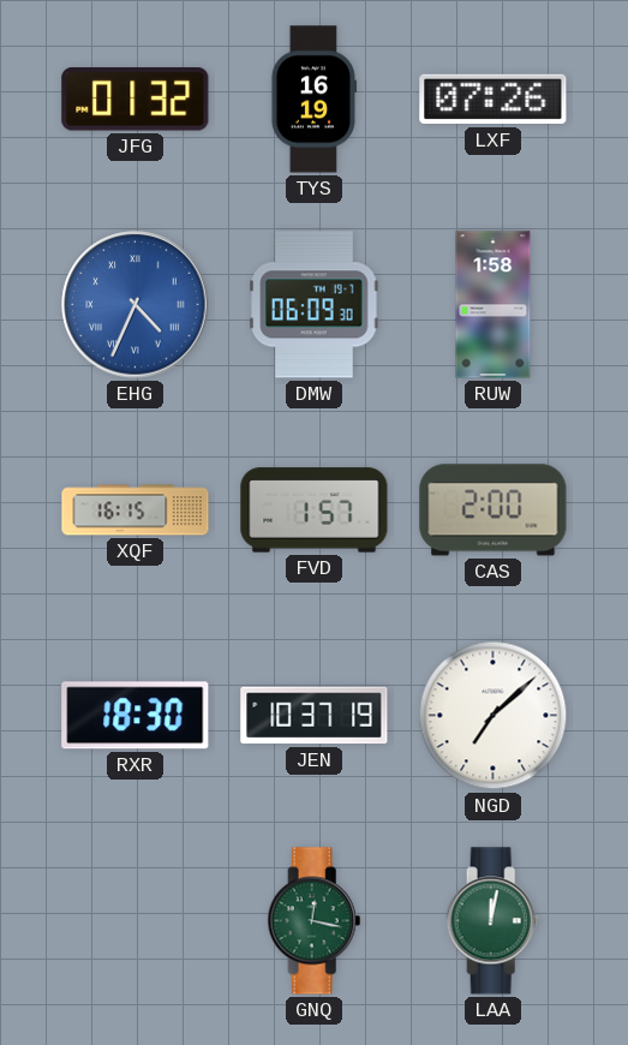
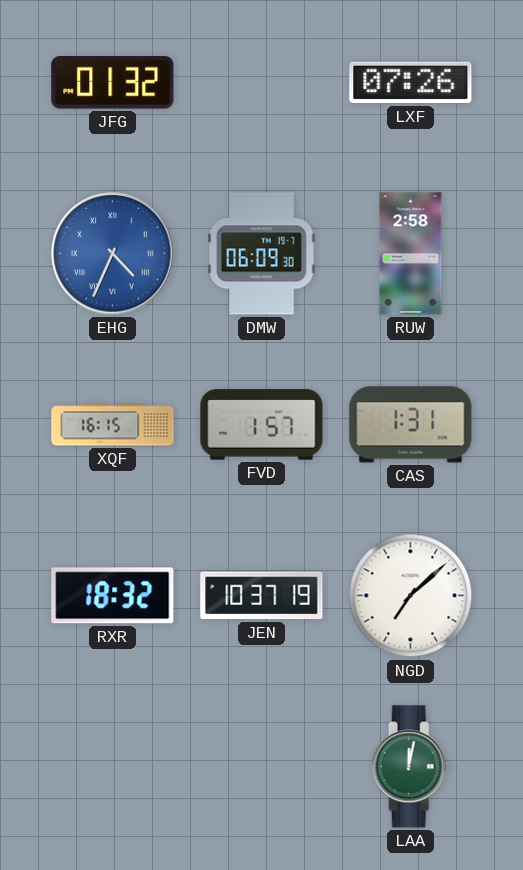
TYS: 16:19 -> none
RUW: 1:58 -> 2:58
CAS: 2:00 -> 1:31
RXR: 18:30 -> 18:32
GNQ: 12:17 -> none
